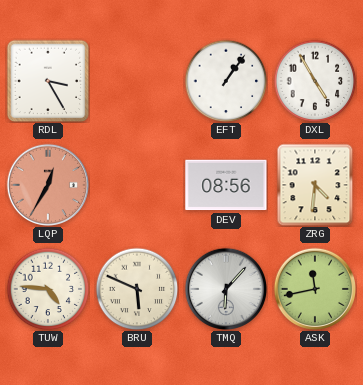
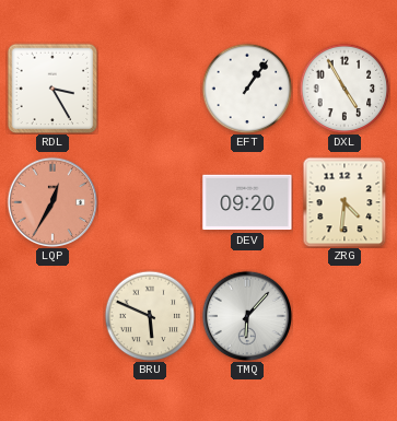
DEV: 08:56 -> 09:20
TUW: 4:46 -> none
ASK: 11:43 -> none
